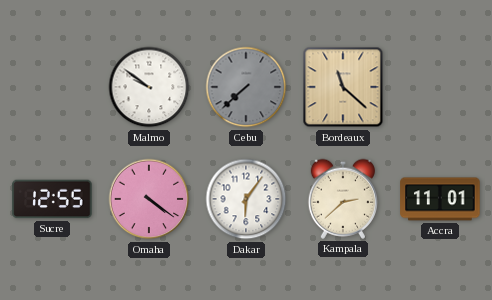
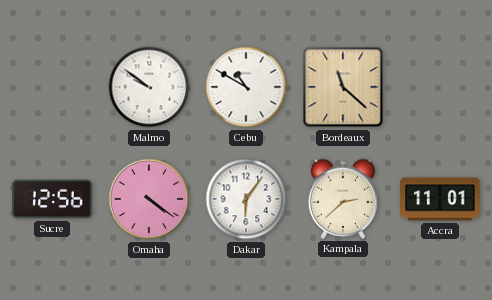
Cebu: 7:38 -> 10:50
Cebu dial: grey -> white
Sucre: 12:55 -> 12:56
